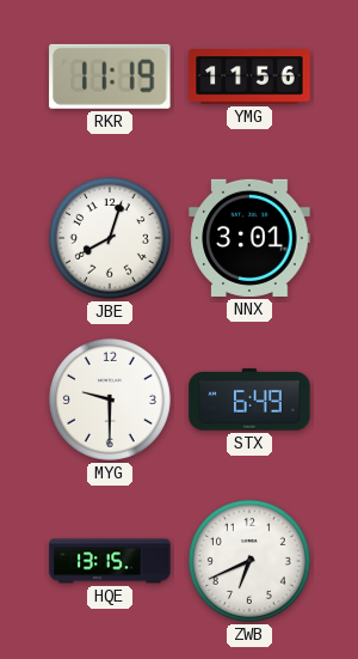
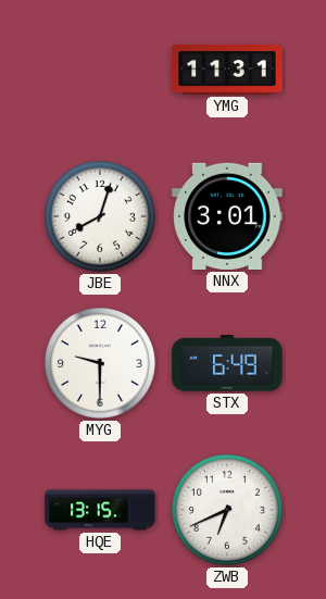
RKR: 11:19 -> none
YMG: 11:56 -> 11:31
